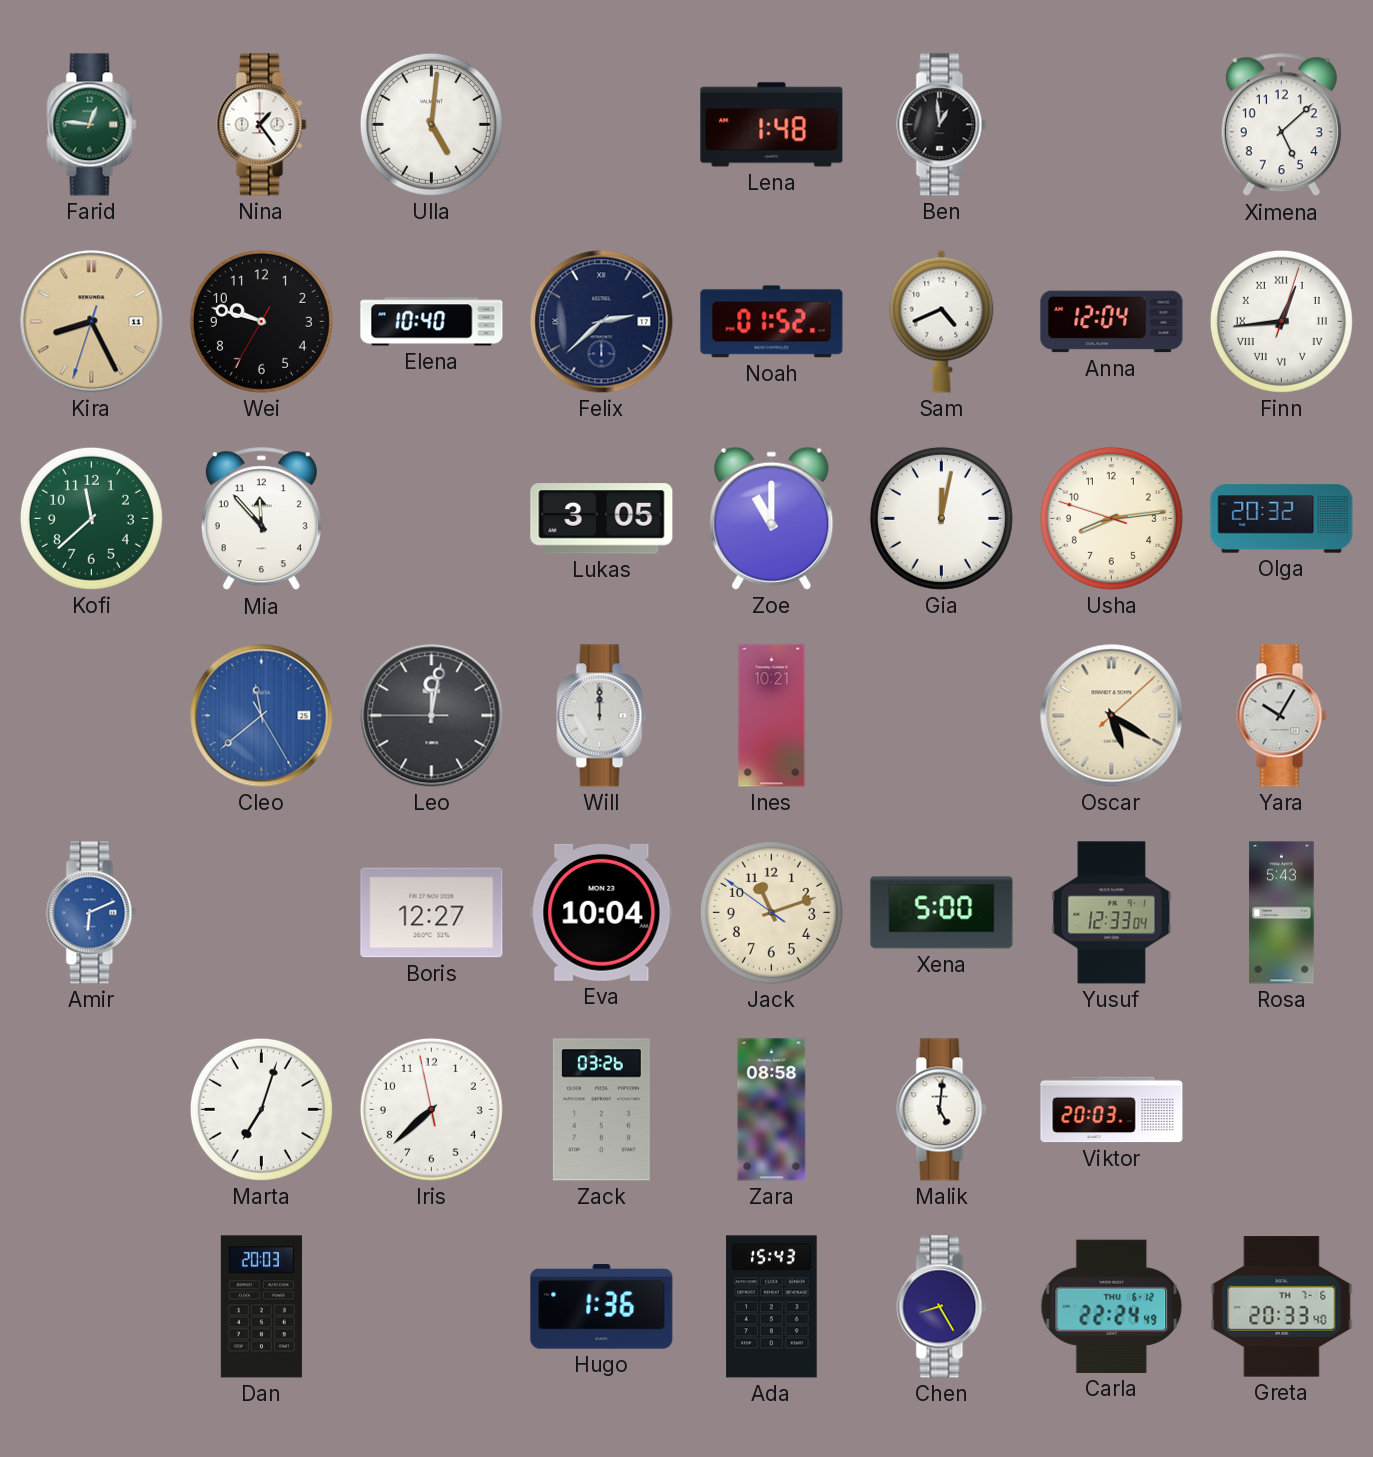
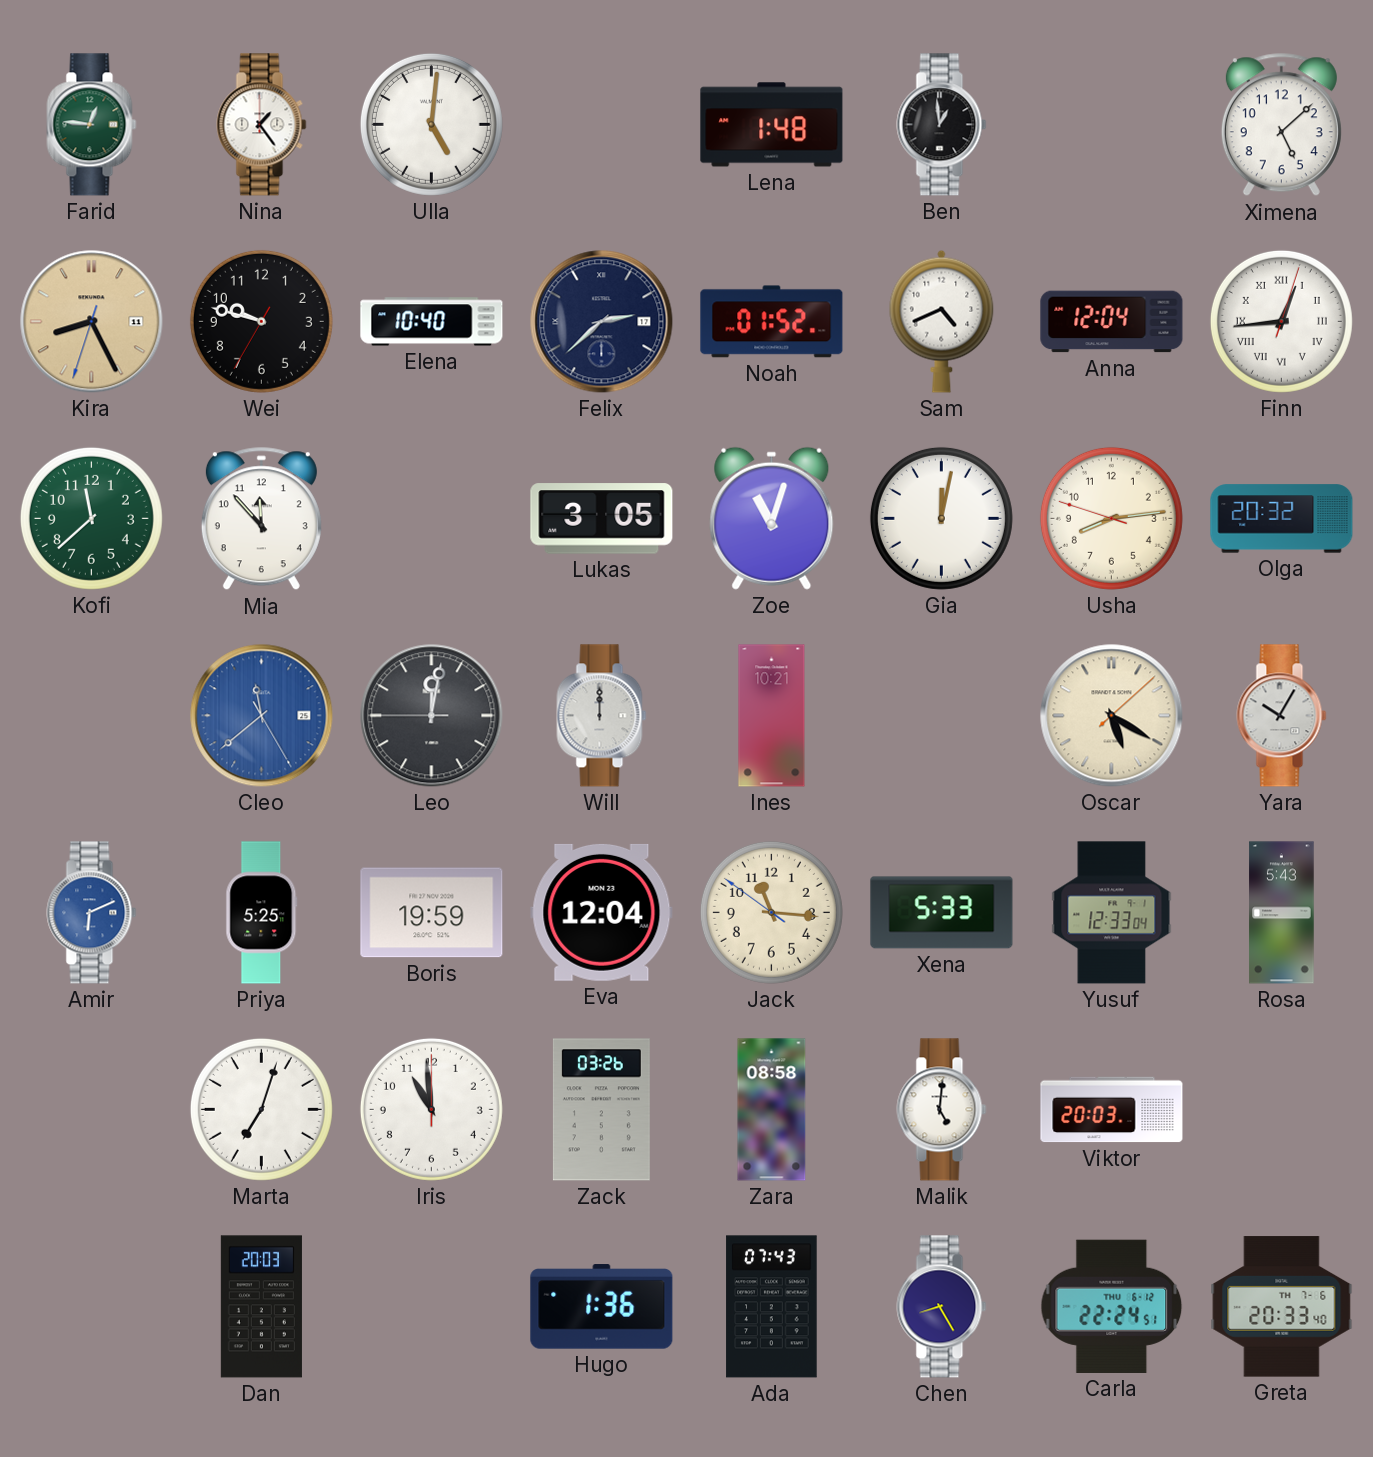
Zoe: 11:00 -> 11:03
Priya: none -> 5:25
Boris: 12:27 -> 19:59
Eva: 10:04 -> 12:04
Jack: 11:11 -> 11:15
Xena: 5:00 -> 5:33
Iris: 7:37 -> 10:59
Ada: 15:43 -> 07:43
Carla: 22:24:49 -> 22:24:51
